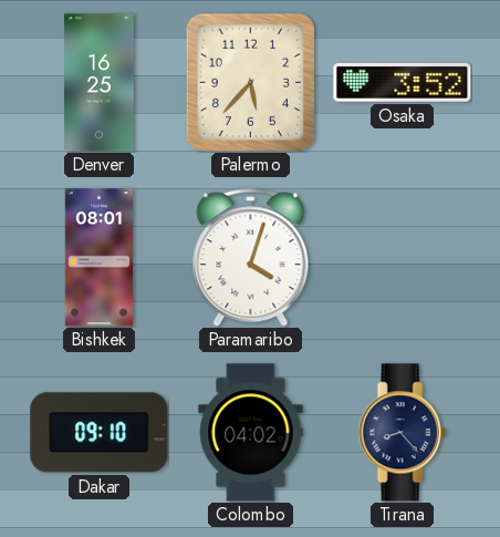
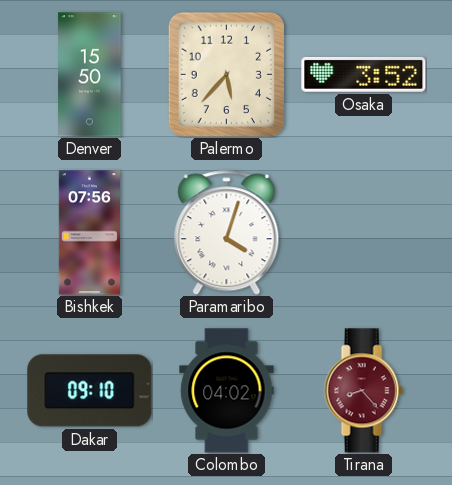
Denver: 16:25 -> 15:50
Bishkek: 08:01 -> 07:56
Tirana dial: navy -> burgundy
